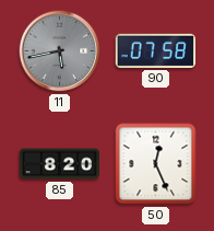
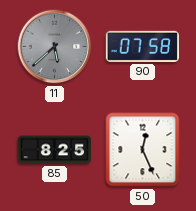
11: 5:43 -> 5:38
85: 8:20 -> 8:25
